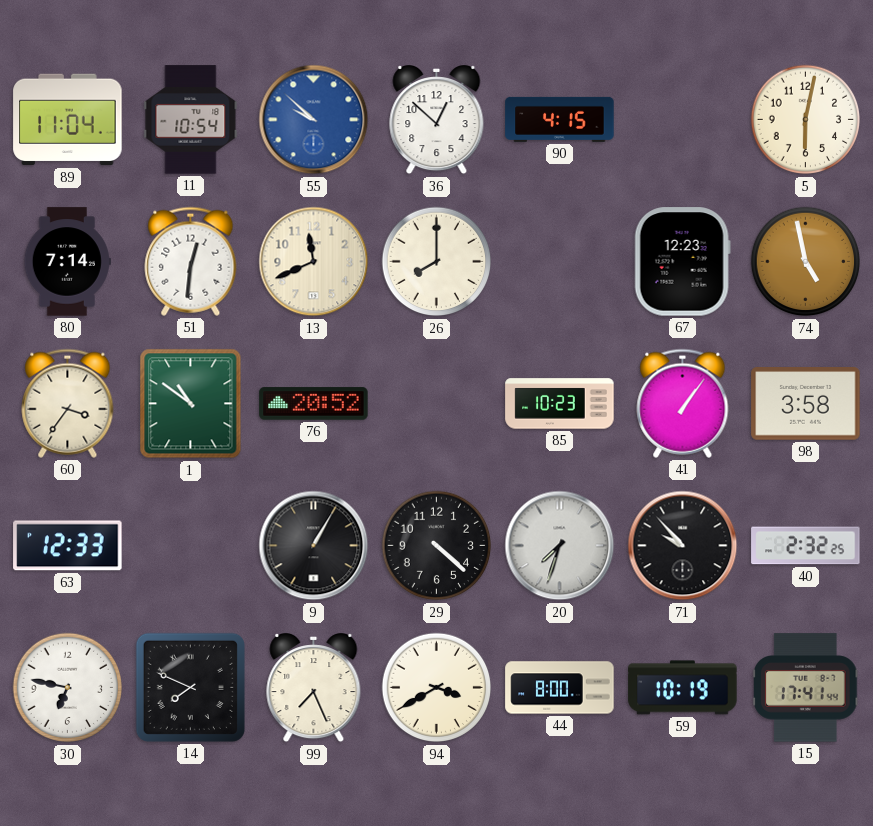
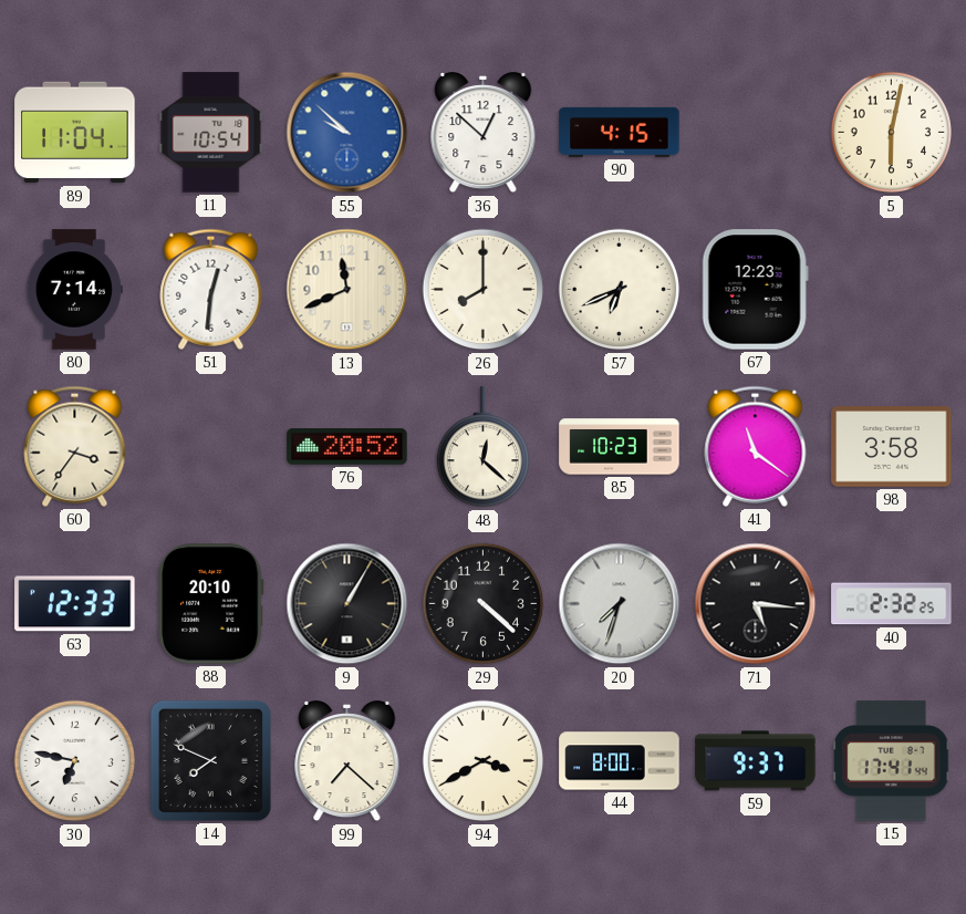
57: none -> 6:41
74: 4:58 -> none
1: 10:51 -> none
48: none -> 12:22
41: 1:06 -> 11:21
88: none -> 20:10
71: 9:53 -> 5:16
99: 7:26 -> 7:22
59: 10:19 -> 9:37
